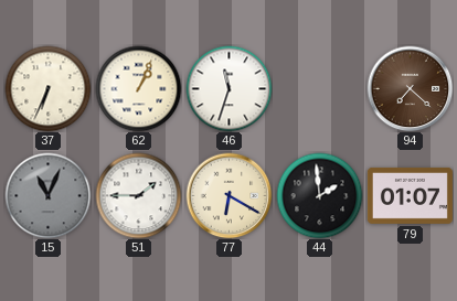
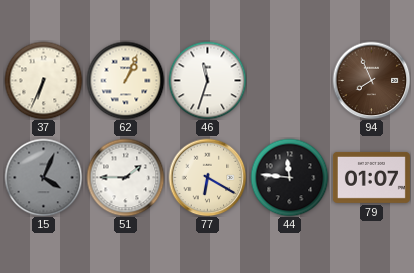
94: 7:22 -> 7:56
15: 11:04 -> 4:04
44: 1:59 -> 11:46
